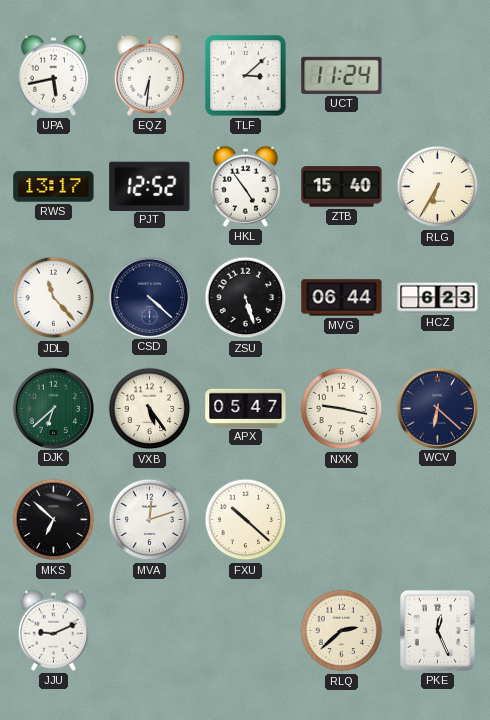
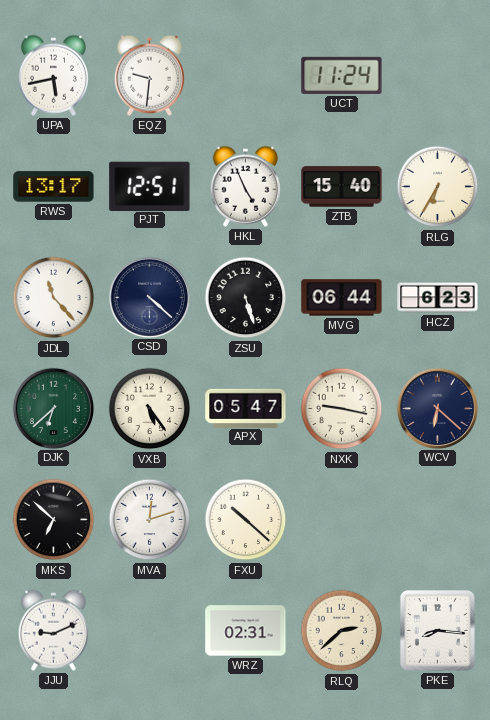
EQZ: 6:31 -> 9:31
TLF: 3:08 -> none
PJT: 12:52 -> 12:51
HKL: 4:54 -> 4:56
WRZ: none -> 02:31
PKE: 12:26 -> 8:16
